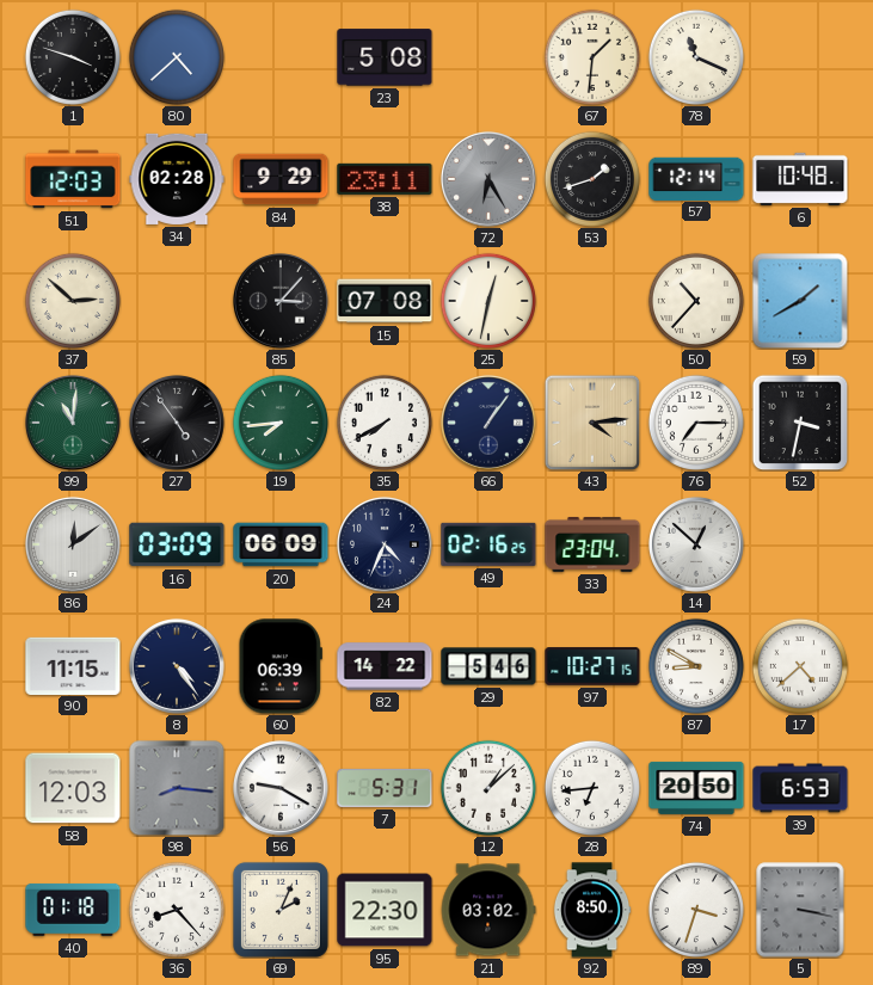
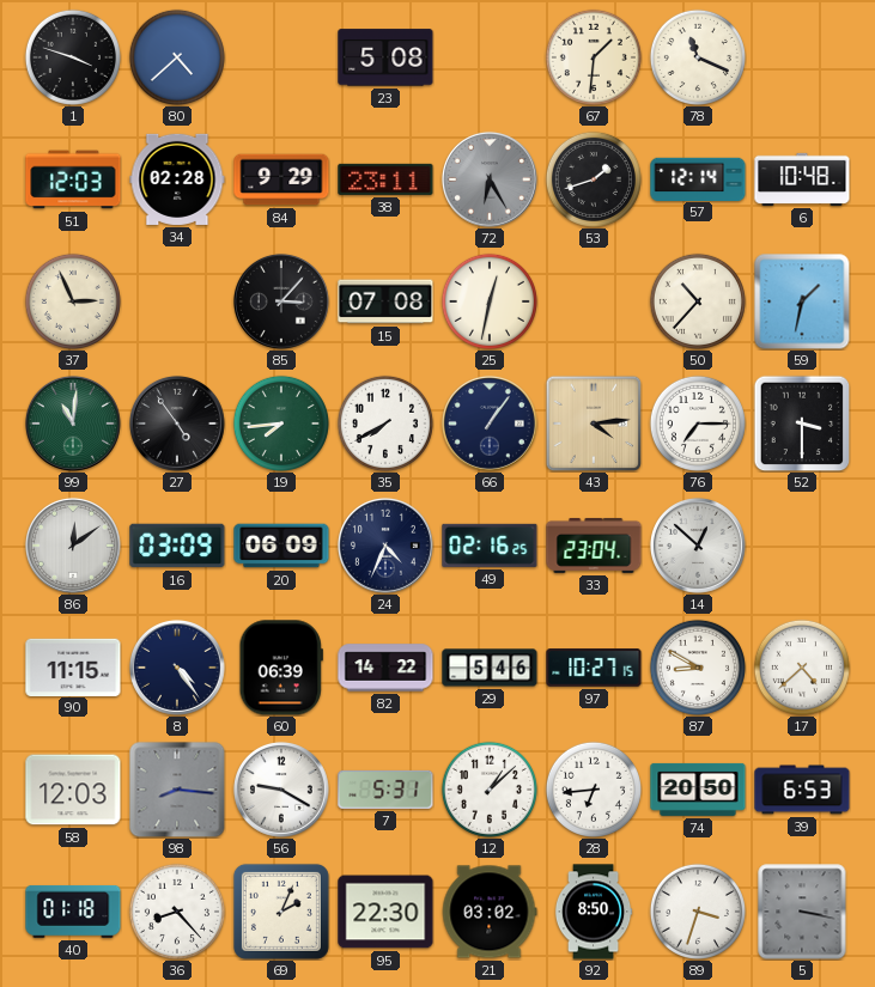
37: 2:52 -> 2:56
59: 1:40 -> 1:32
52: 3:32 -> 3:30
